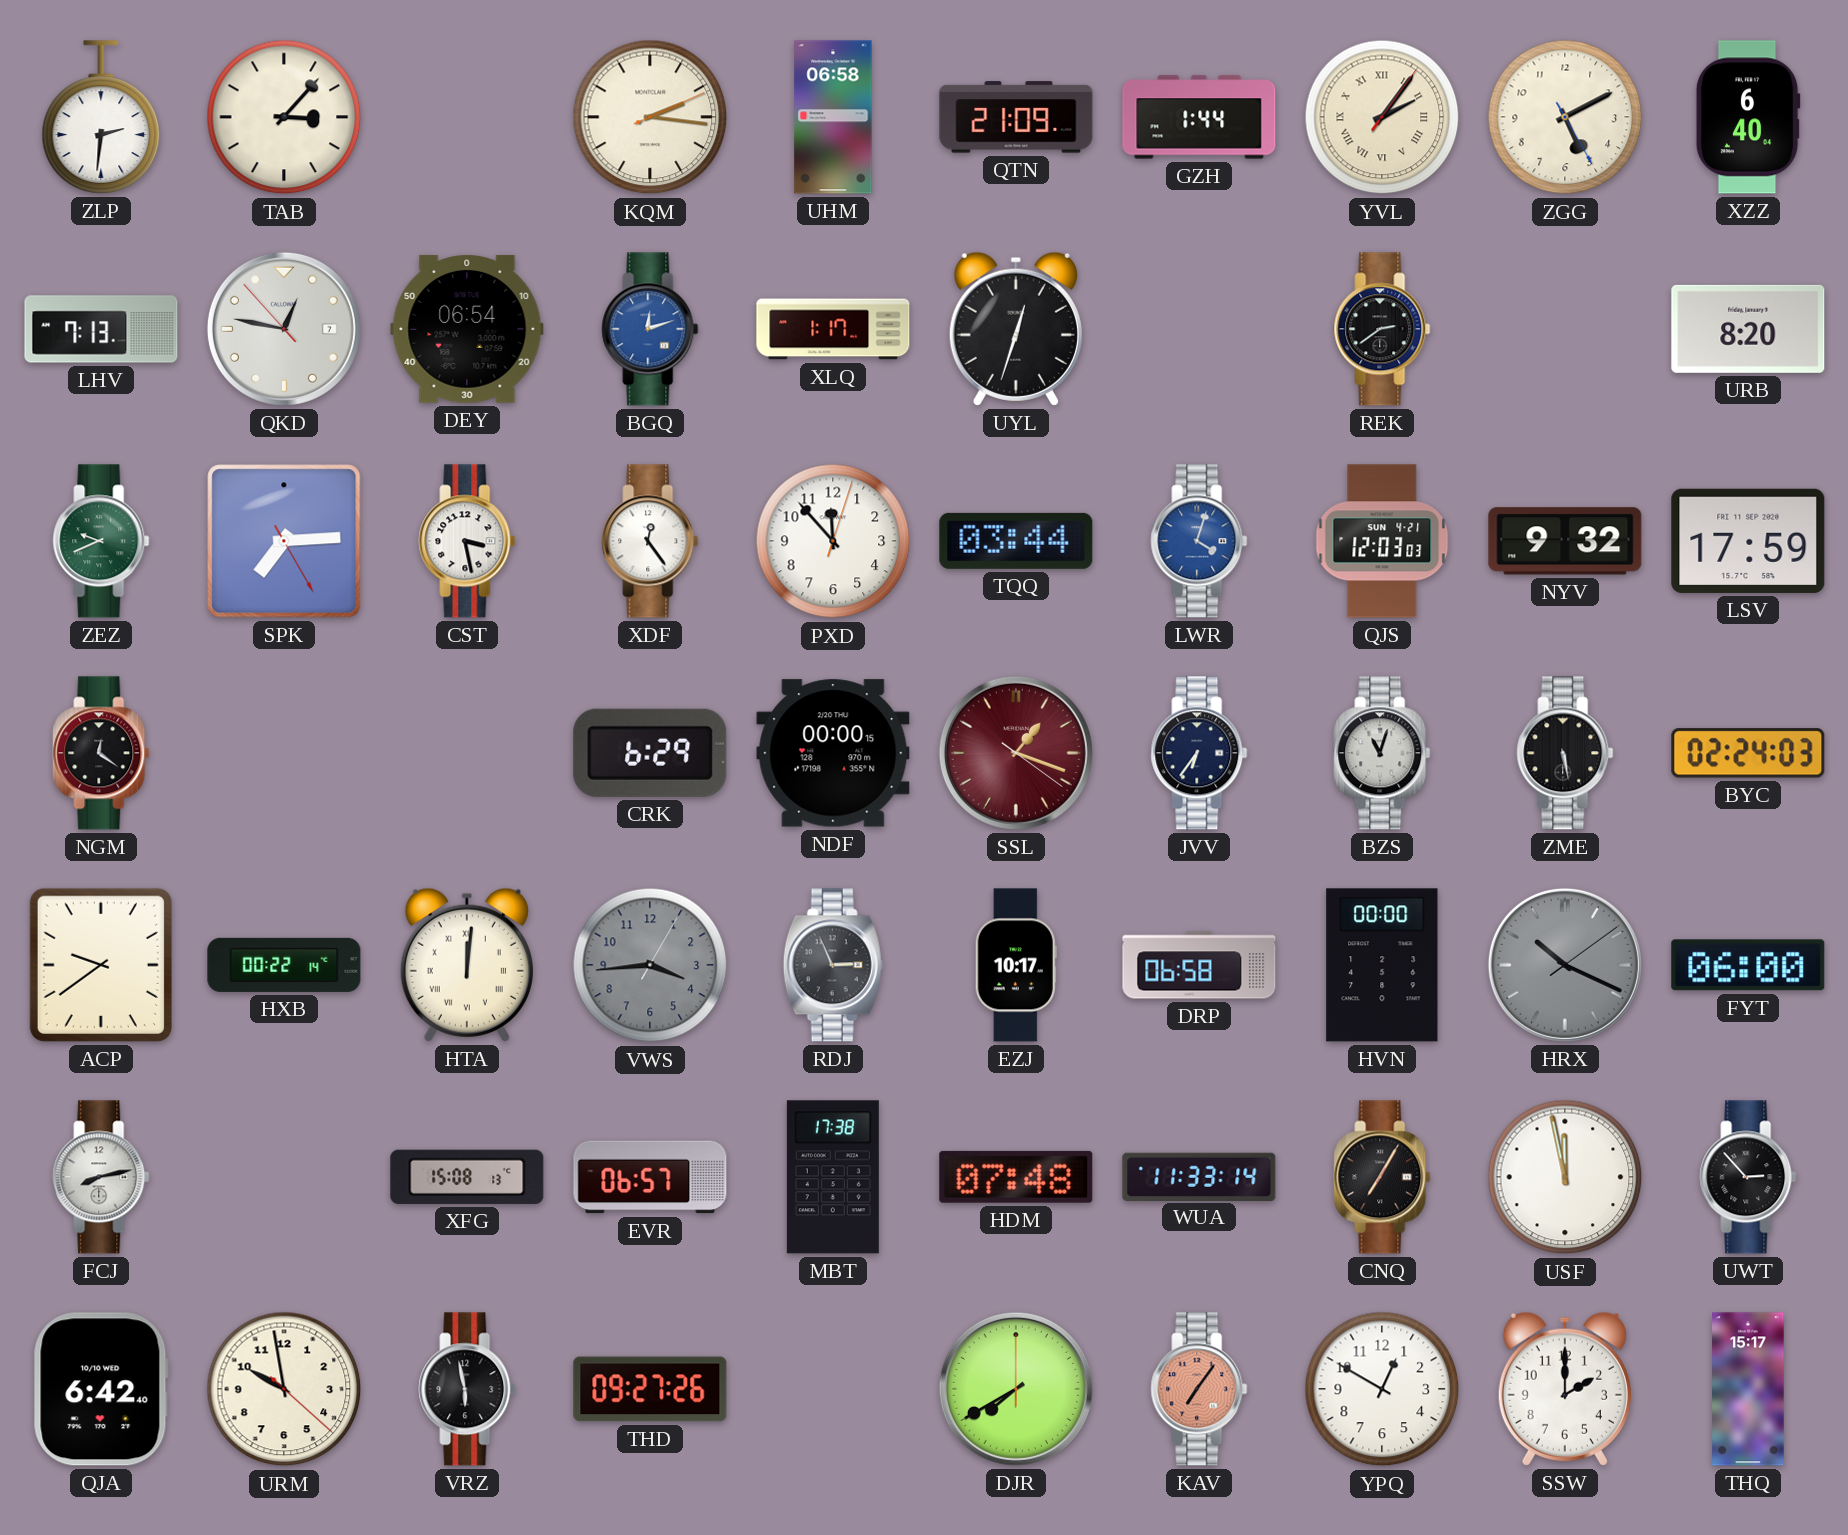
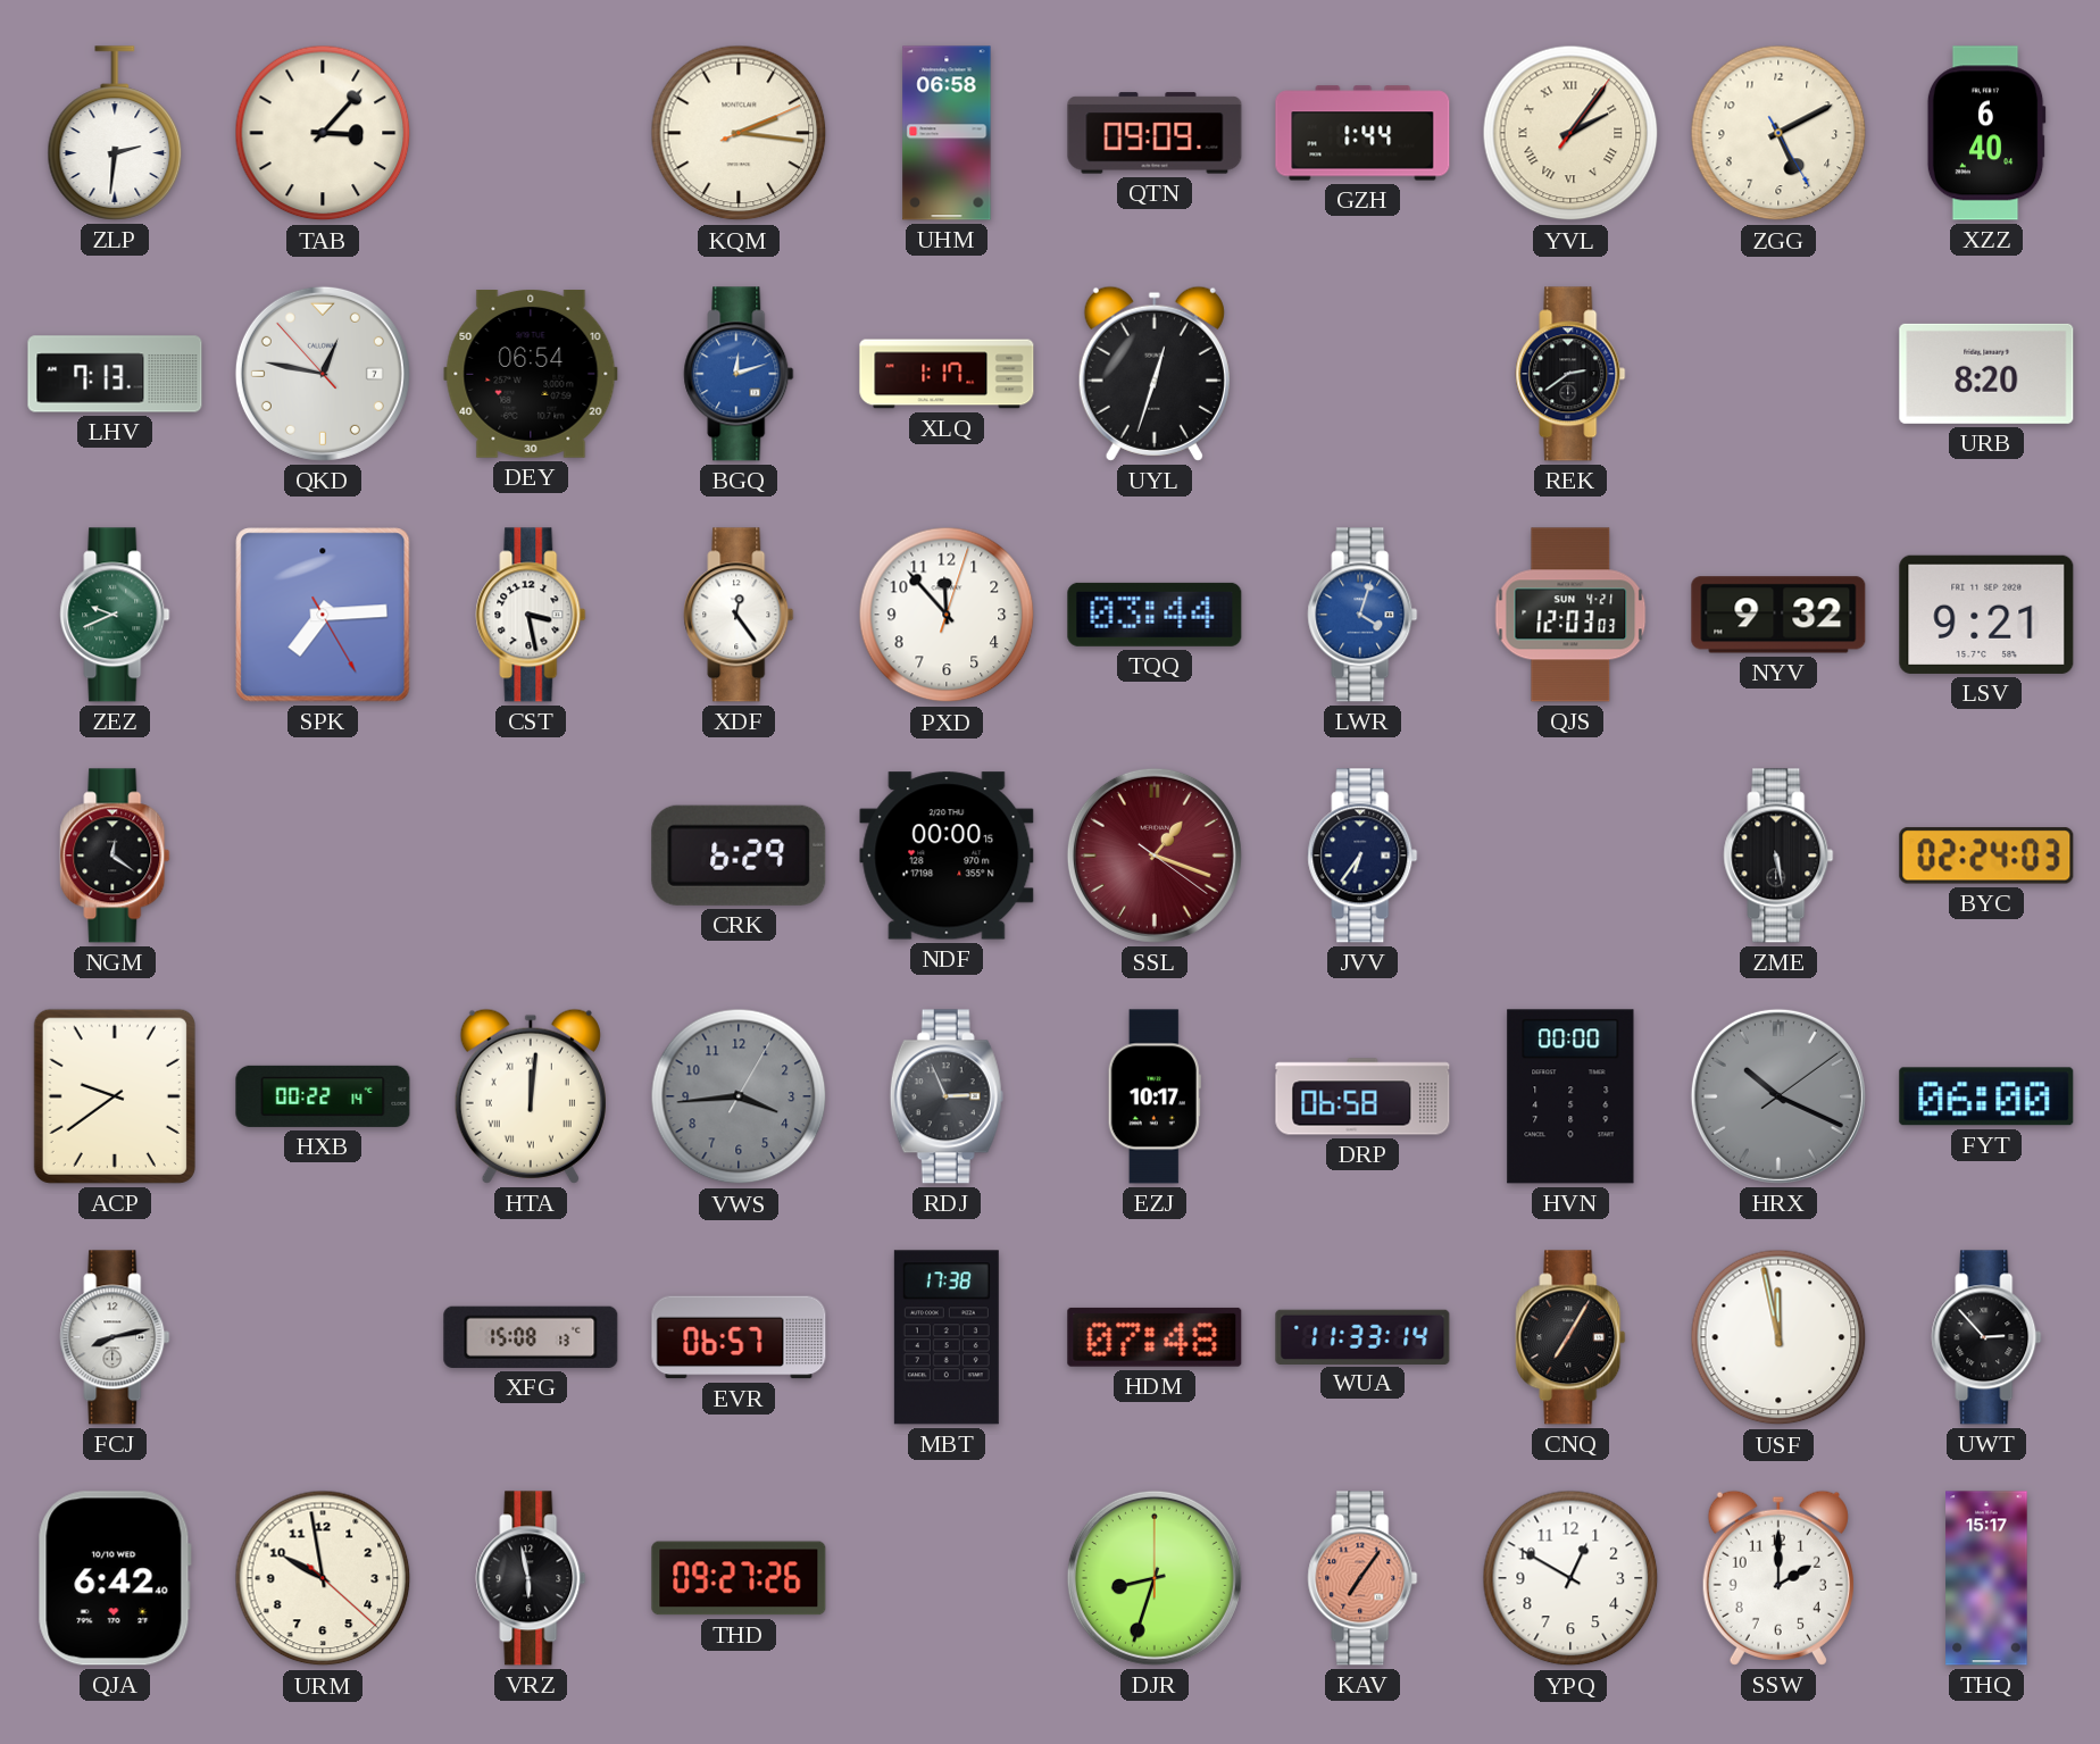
QTN: 21:09 -> 09:09
LSV: 17:59 -> 9:21
BZS: 11:03 -> none
DJR: 7:40 -> 8:33
